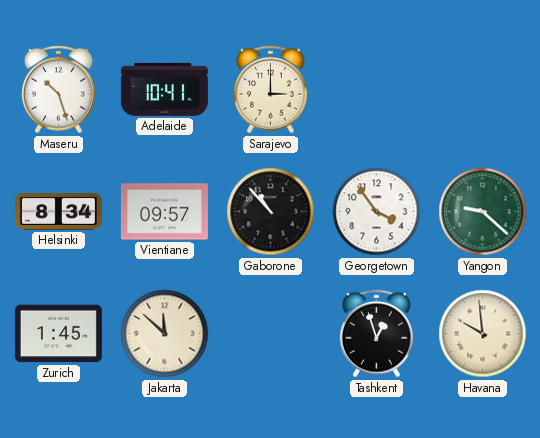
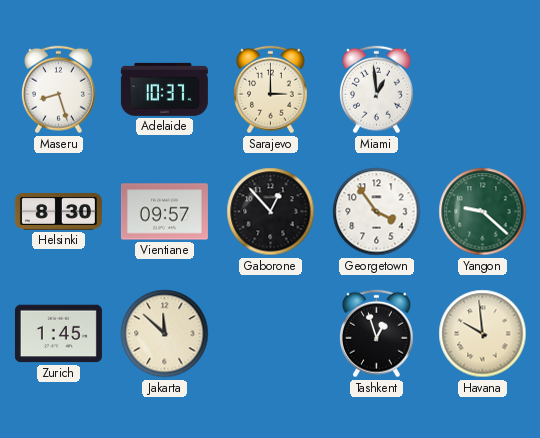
Maseru: 10:27 -> 8:27
Adelaide: 10:41 -> 10:37
Miami: none -> 12:59
Helsinki: 8:34 -> 8:30
Gaborone: 10:53 -> 12:53
